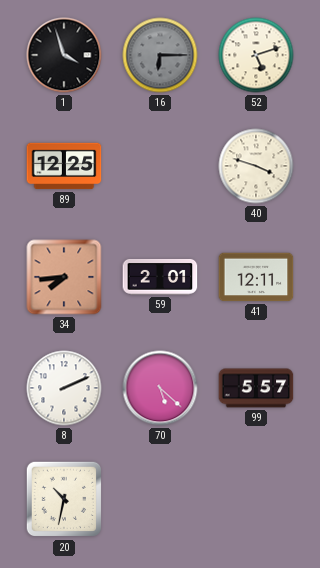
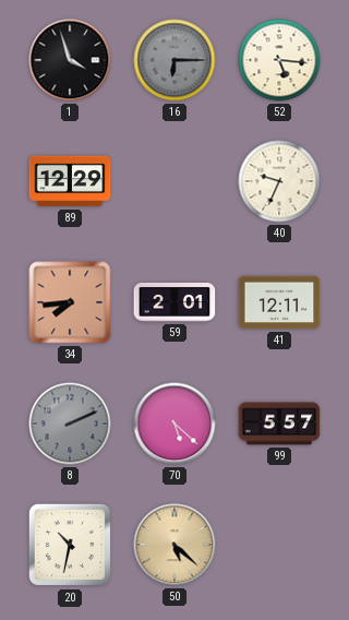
52: 5:12 -> 5:16
89: 12:25 -> 12:29
40: 3:48 -> 9:34
8 dial: white -> grey
50: none -> 5:22
